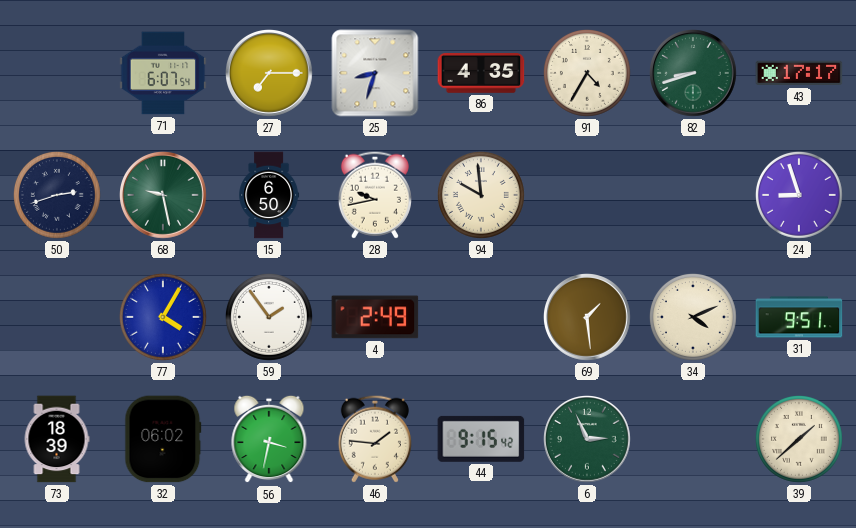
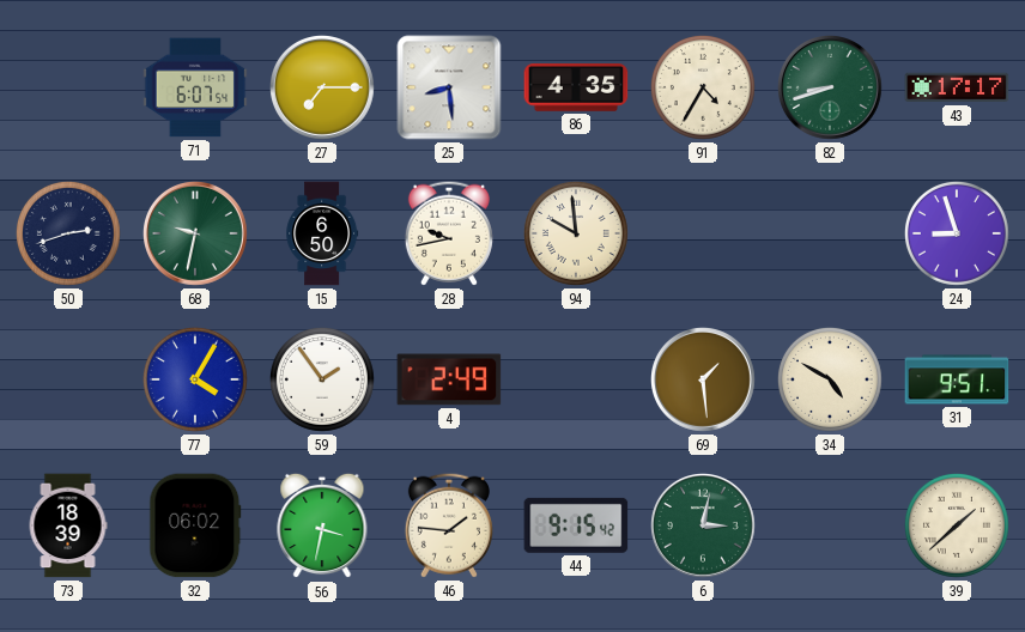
25: 8:33 -> 8:29
68: 9:28 -> 9:32
34: 4:11 -> 4:50
6: 2:56 -> 3:02
